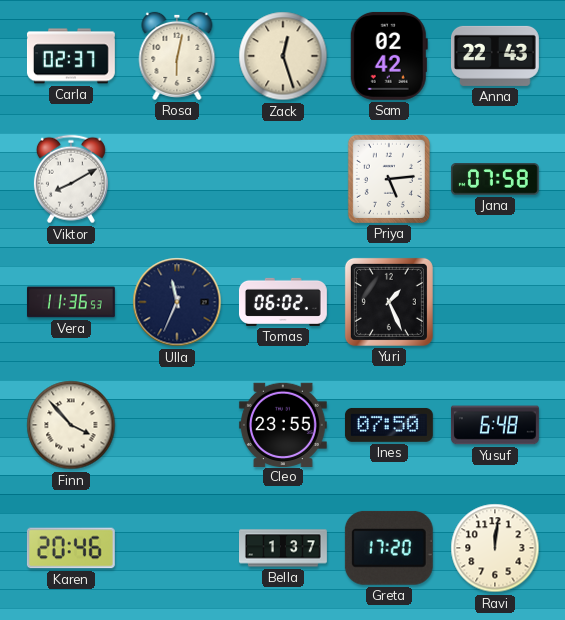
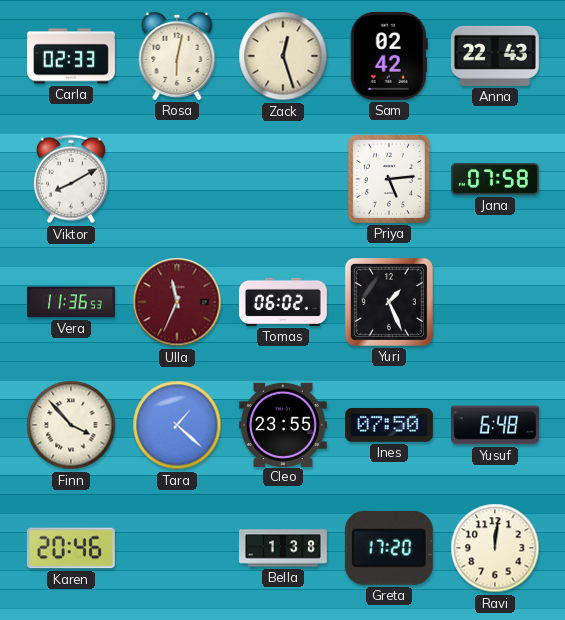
Carla: 02:37 -> 02:33
Ulla dial: navy -> burgundy
Tara: none -> 1:22
Bella: 1:37 -> 1:38
